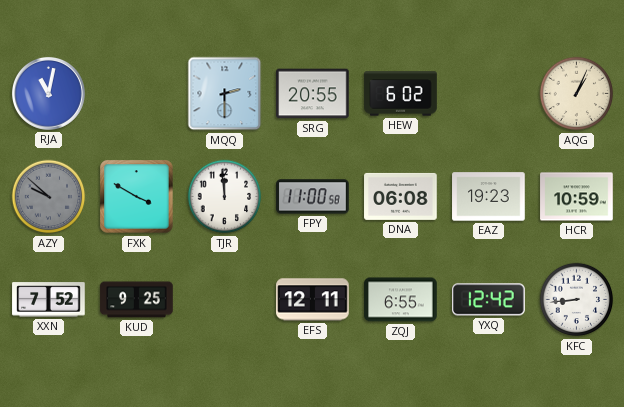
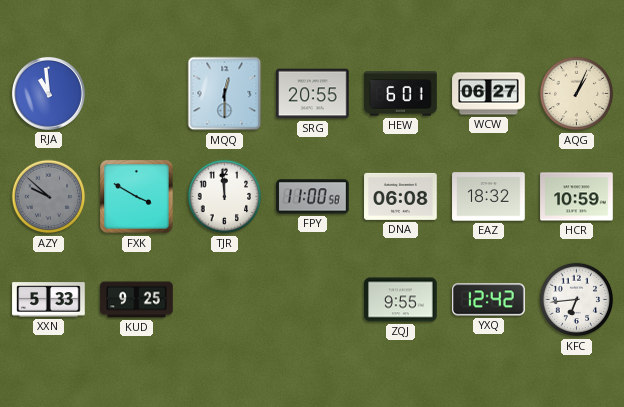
RJA: 11:02 -> 10:59
MQQ: 2:30 -> 12:30
HEW: 6:02 -> 6:01
WCW: none -> 06:27
EAZ: 19:23 -> 18:32
XXN: 7:52 -> 5:33
EFS: 12:11 -> none
ZQJ: 6:55 -> 9:55
KFC: 8:44 -> 6:44
